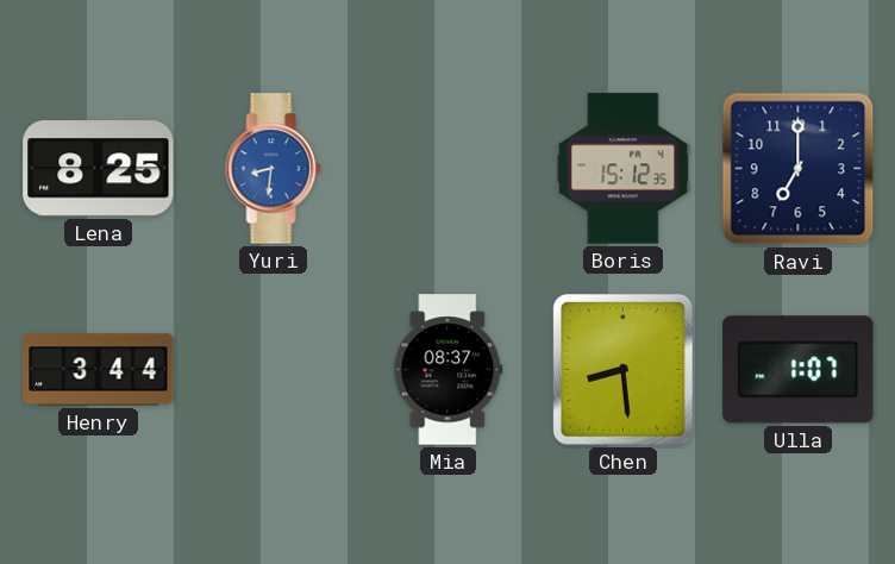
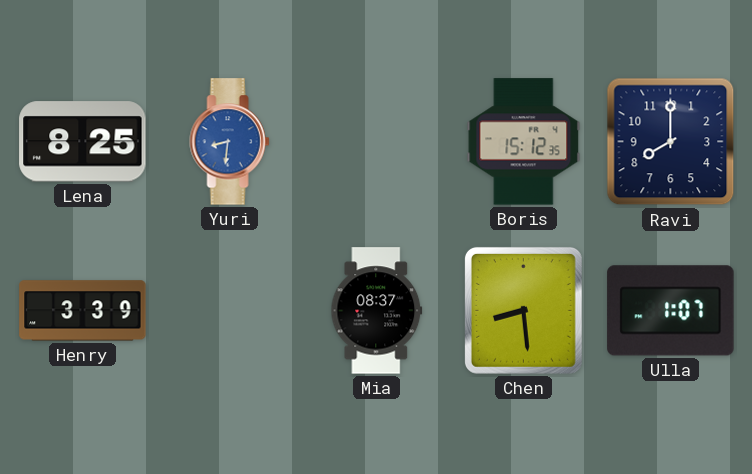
Ravi: 7:00 -> 8:00
Henry: 3:44 -> 3:39
